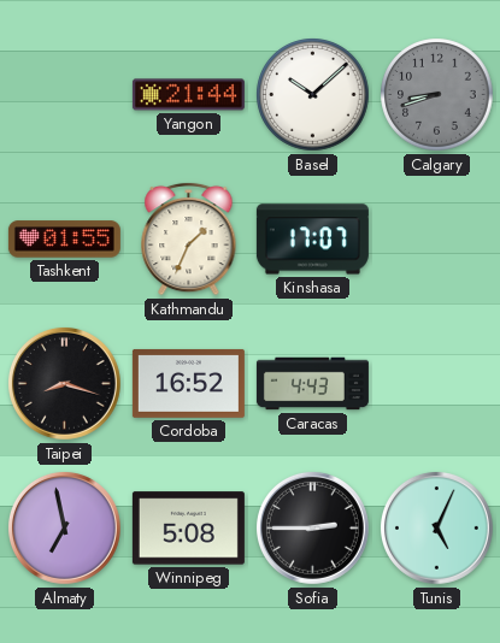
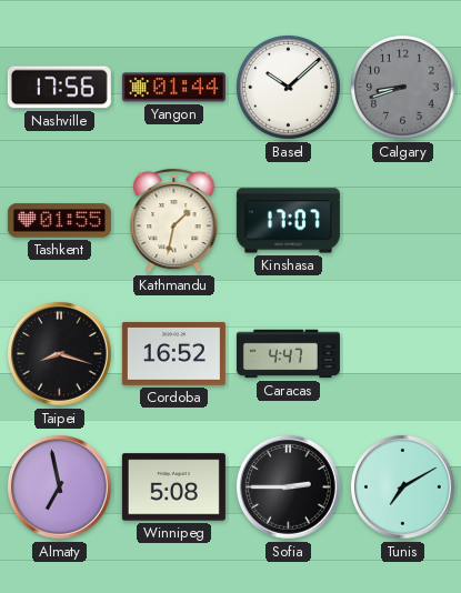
Nashville: none -> 17:56
Yangon: 21:44 -> 01:44
Kathmandu: 1:34 -> 1:32
Caracas: 4:43 -> 4:47
Tunis: 5:04 -> 7:10
